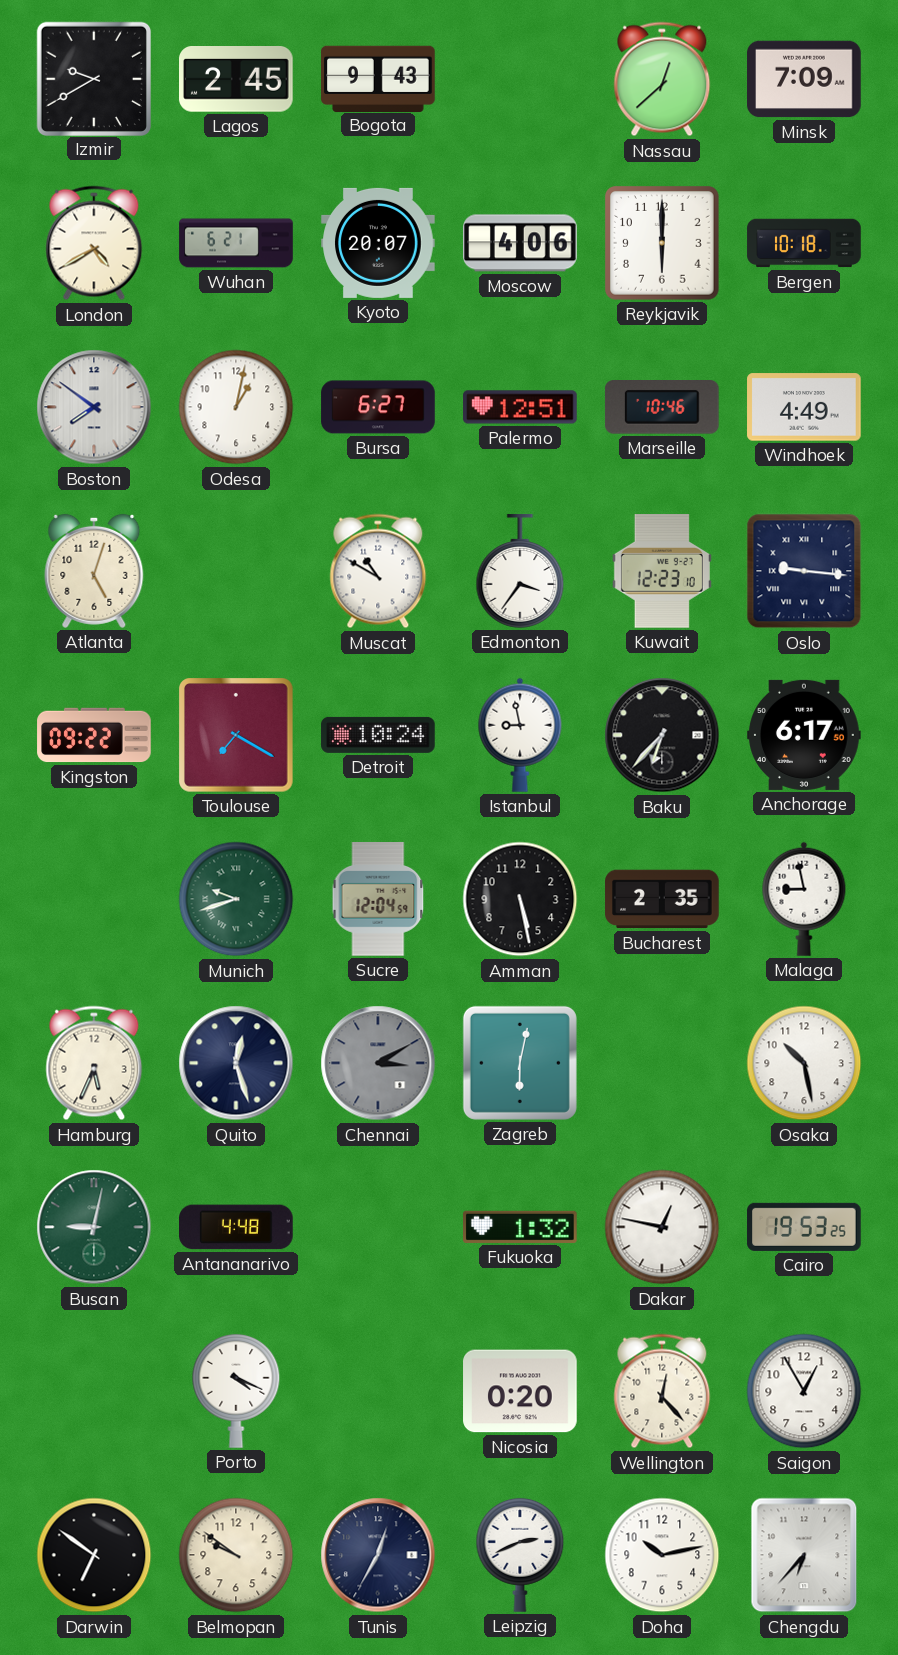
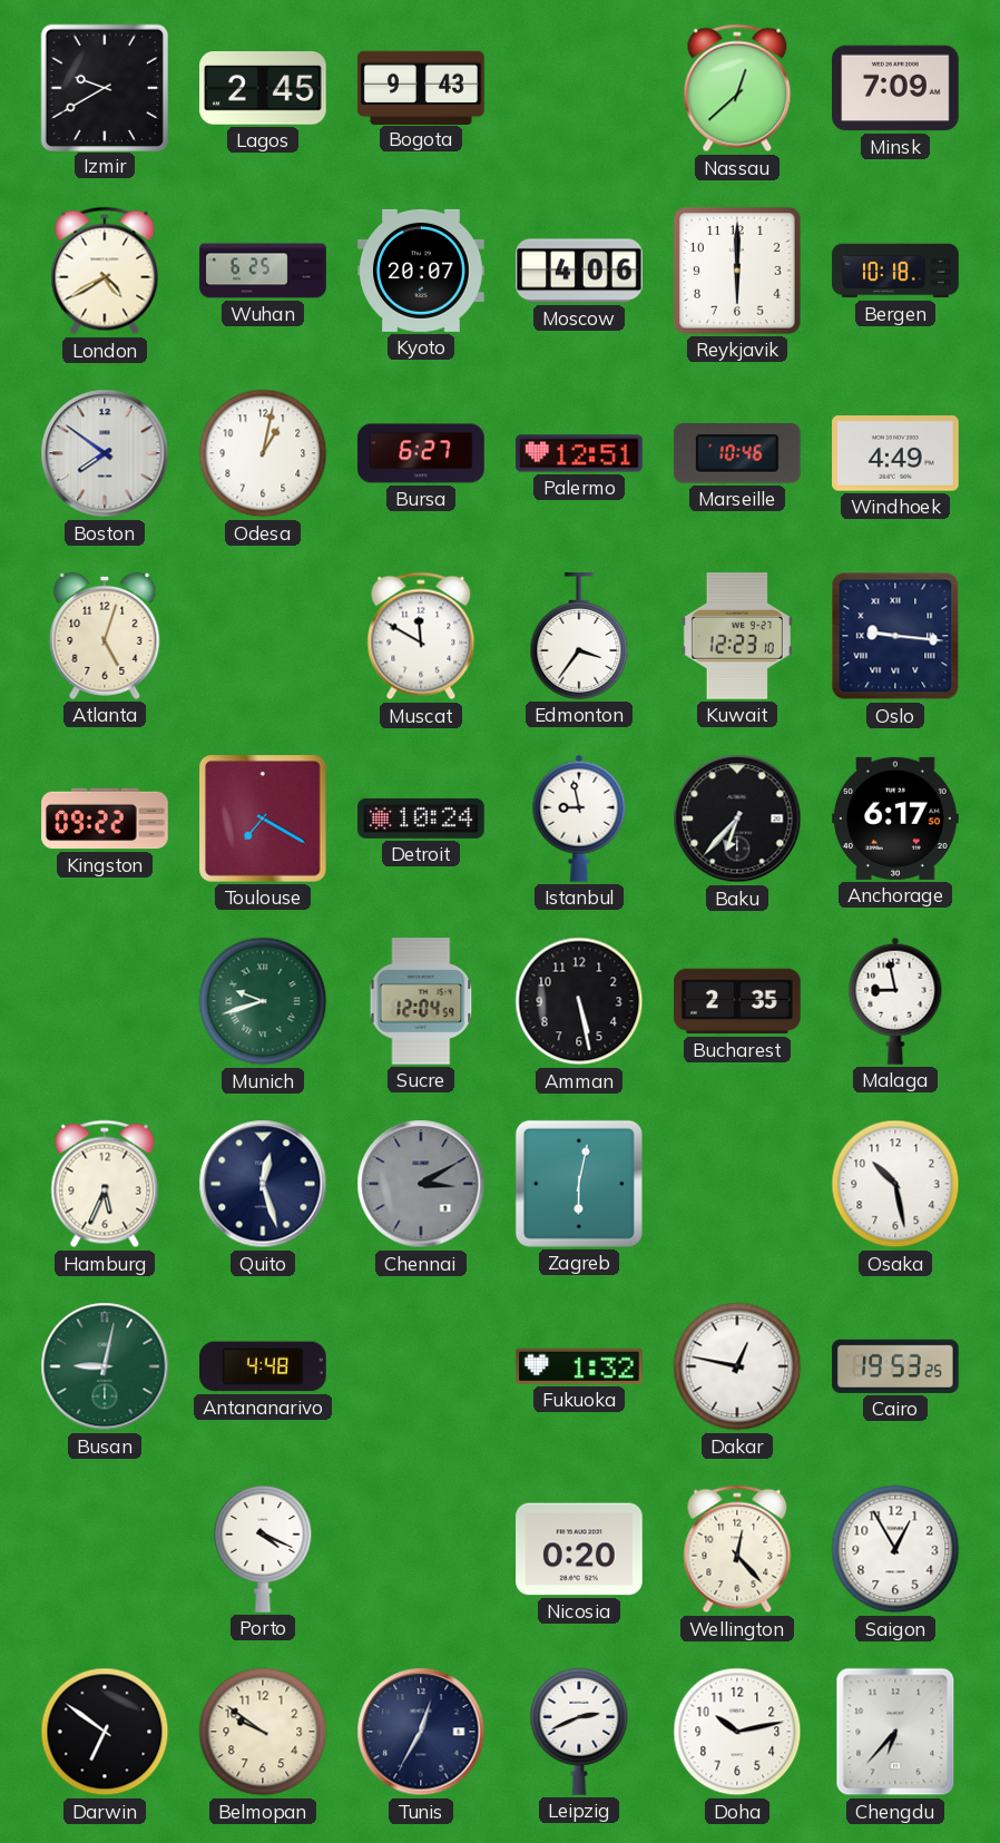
Wuhan: 6:21 -> 6:25
Muscat: 10:50 -> 11:50
